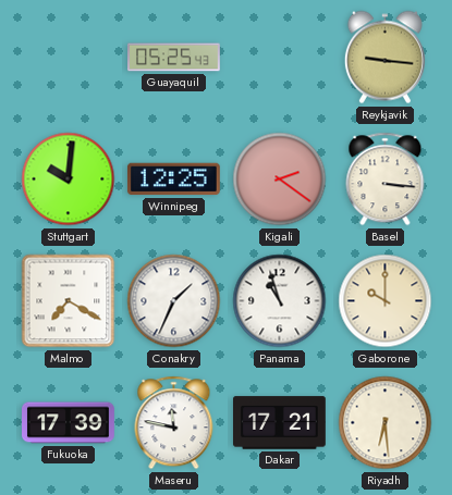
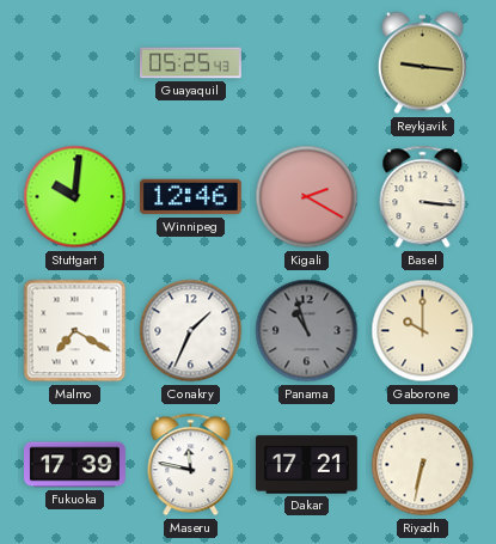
Winnipeg: 12:25 -> 12:46
Kigali: 2:21 -> 2:20
Panama dial: white -> grey
Riyadh: 6:29 -> 6:32
